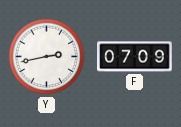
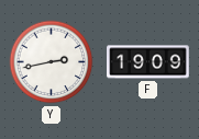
F: 07:09 -> 19:09
